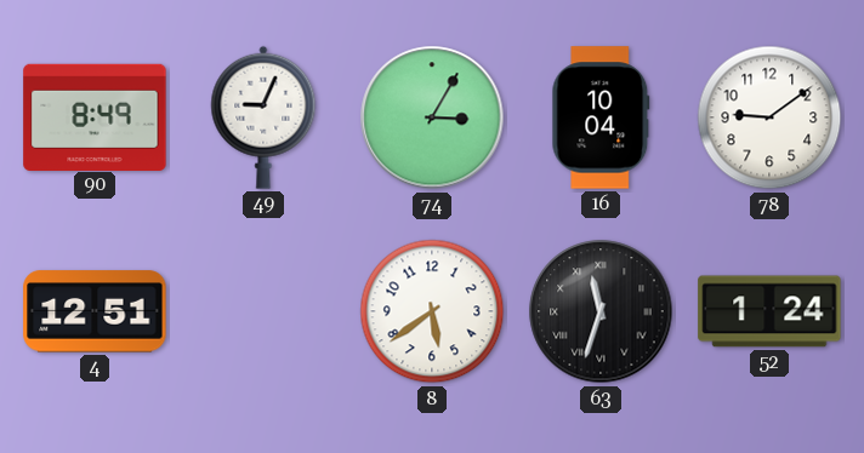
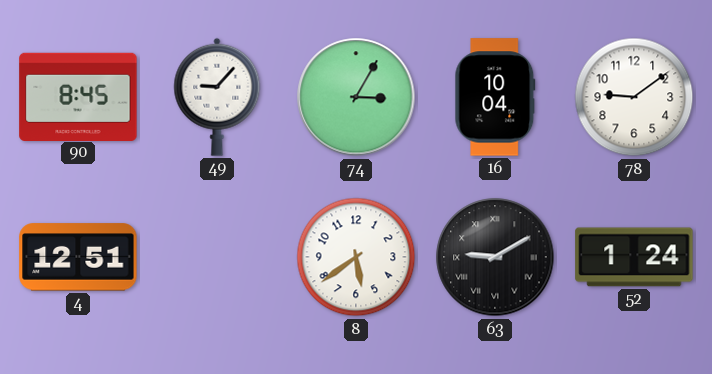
90: 8:49 -> 8:45
49: 9:04 -> 9:07
63: 11:33 -> 9:10
